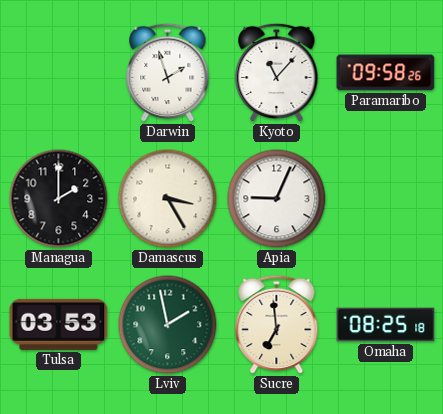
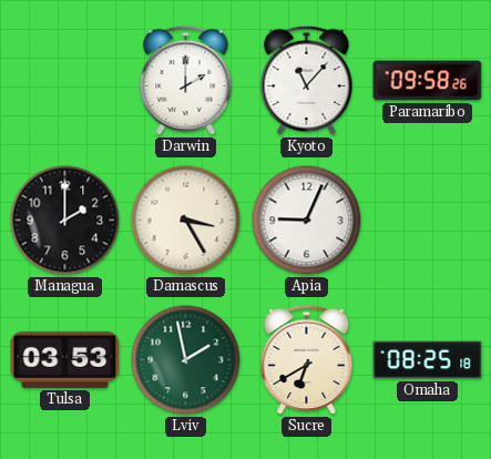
Darwin: 1:57 -> 2:00
Sucre: 6:59 -> 6:40
